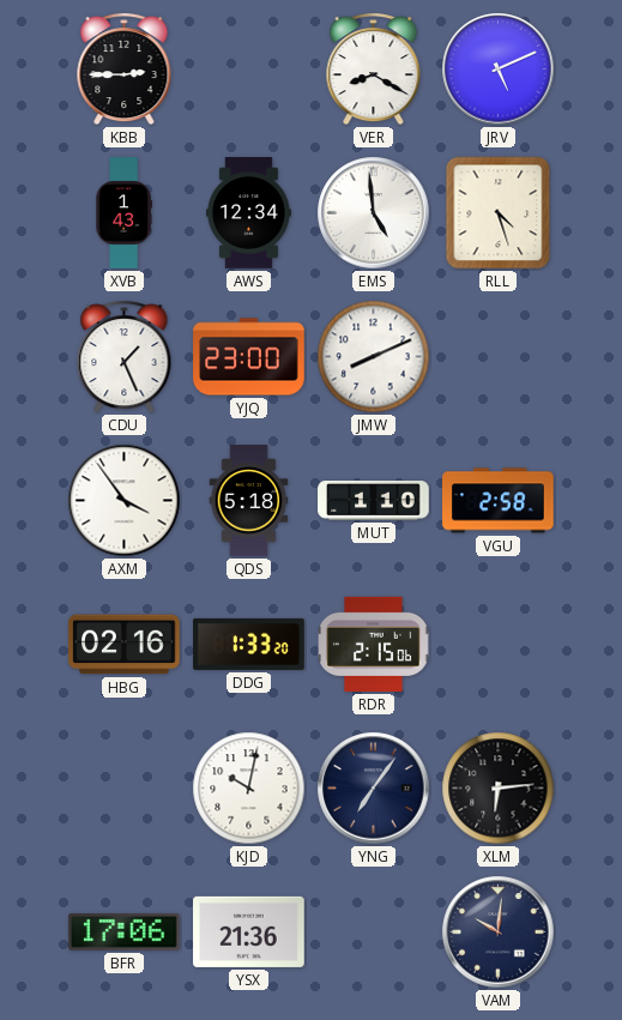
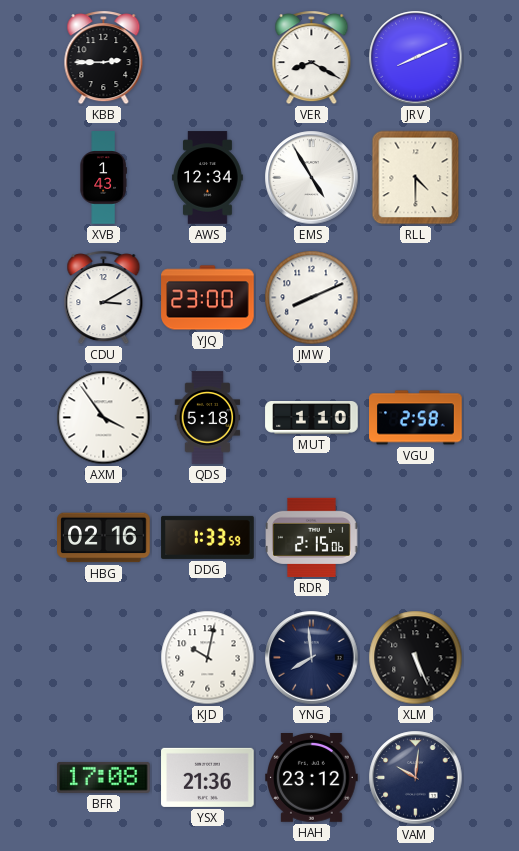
JRV: 5:11 -> 8:11
EMS: 4:59 -> 4:55
RLL: 4:27 -> 4:30
CDU: 1:26 -> 3:10
DDG: 1:33:20 -> 1:33:59
YNG: 7:06 -> 7:59
XLM: 6:14 -> 5:26
BFR: 17:06 -> 17:08
HAH: none -> 23:12
